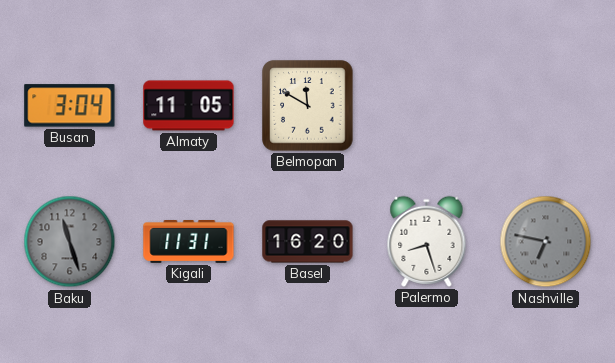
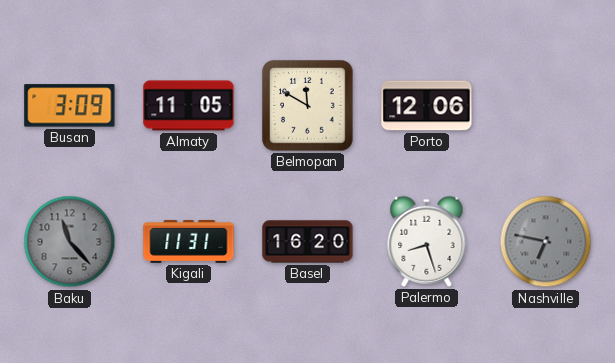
Busan: 3:04 -> 3:09
Porto: none -> 12:06
Baku: 11:27 -> 11:23
